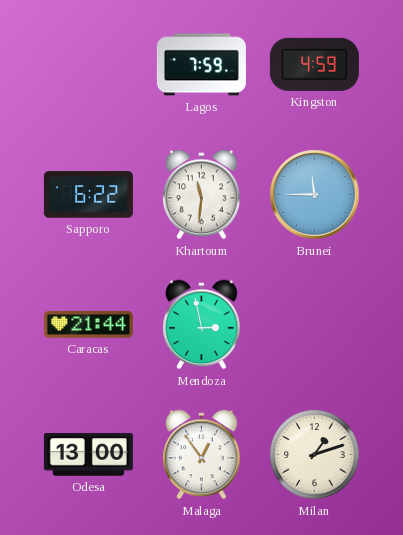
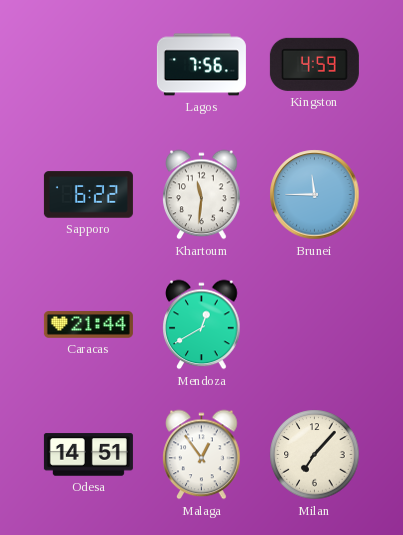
Lagos: 7:59 -> 7:56
Mendoza: 2:58 -> 12:40
Odesa: 13:00 -> 14:51
Milan: 1:12 -> 7:07
